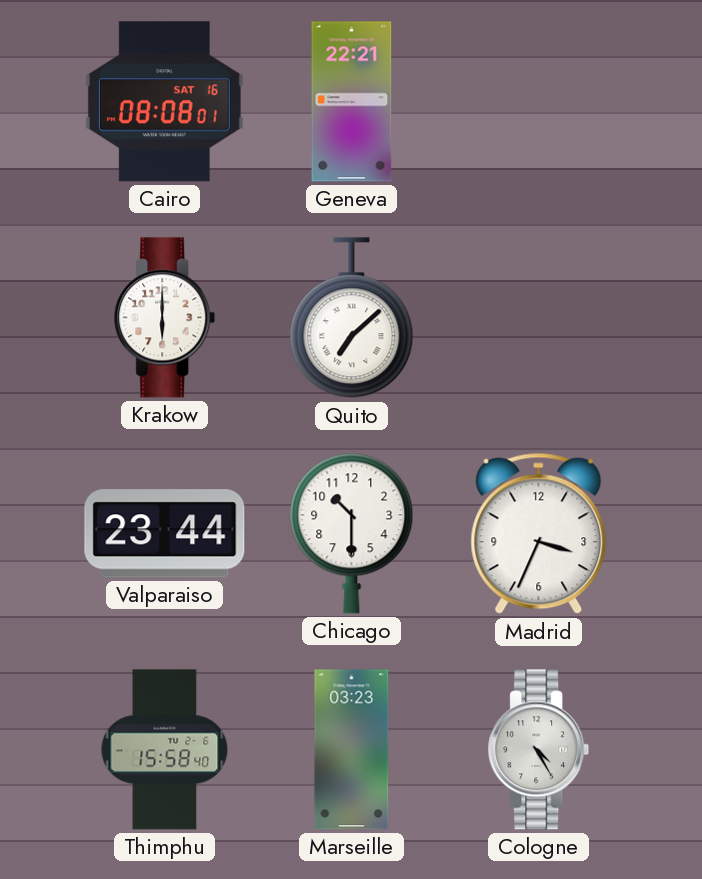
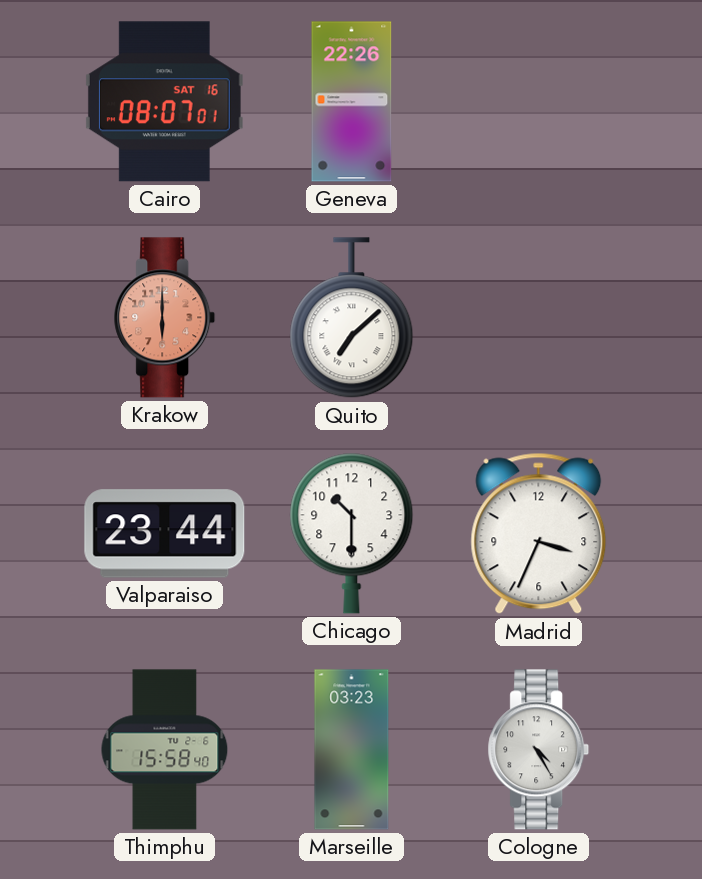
Cairo: 08:08 -> 08:07
Geneva: 22:21 -> 22:26
Krakow dial: white -> salmon
